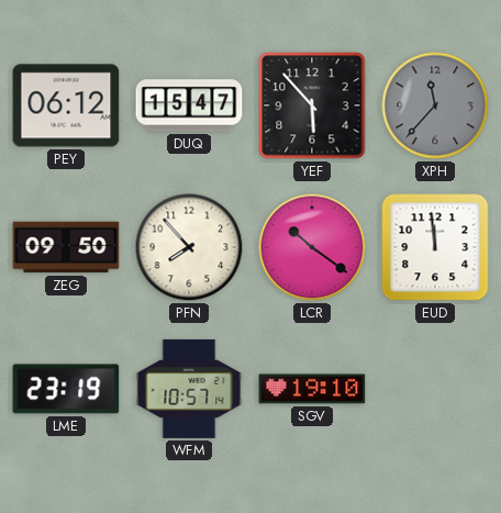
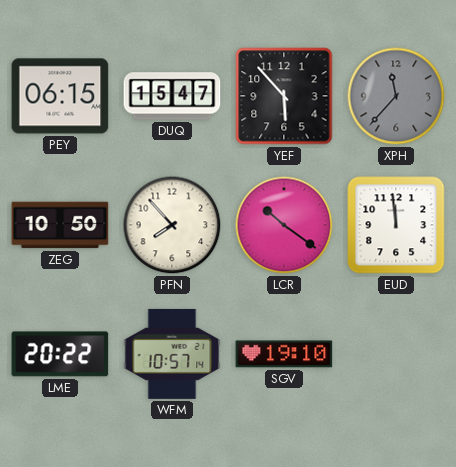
PEY: 06:12 -> 06:15
ZEG: 09:50 -> 10:50
LME: 23:19 -> 20:22
